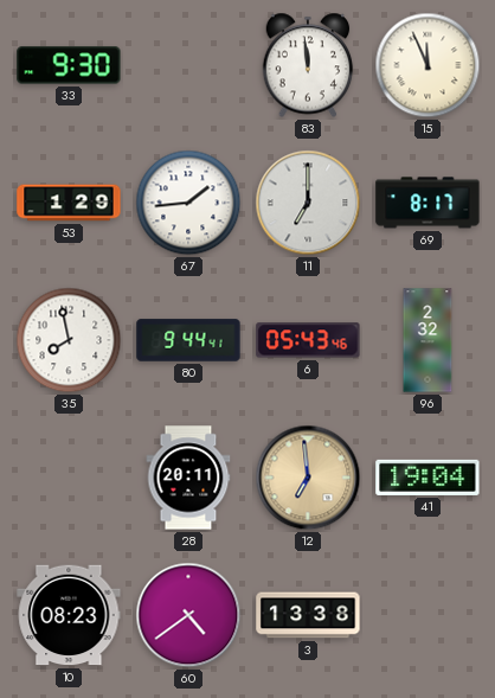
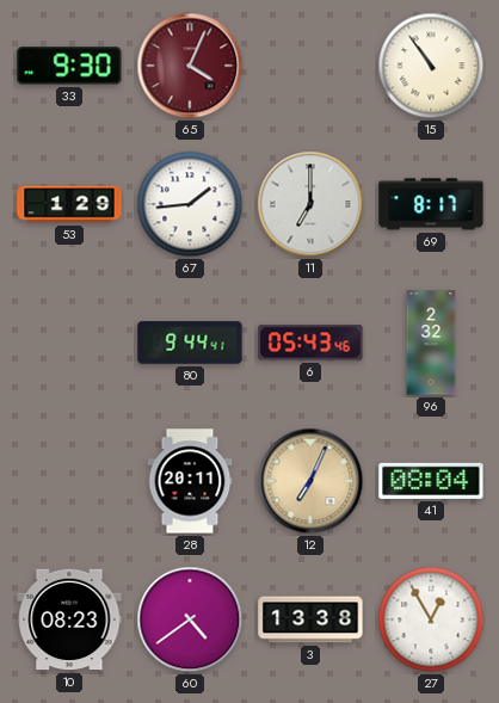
65: none -> 4:04
83: 11:59 -> none
15: 11:56 -> 10:54
35: 7:58 -> none
12: 6:59 -> 7:04
41: 19:04 -> 08:04
27: none -> 12:55
